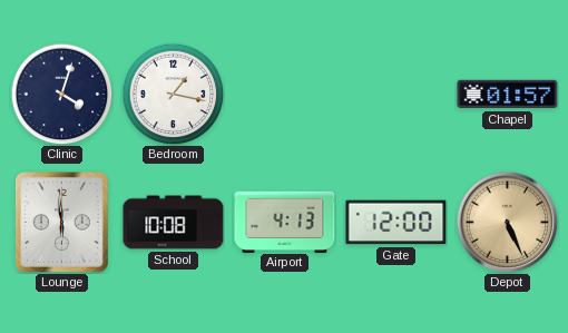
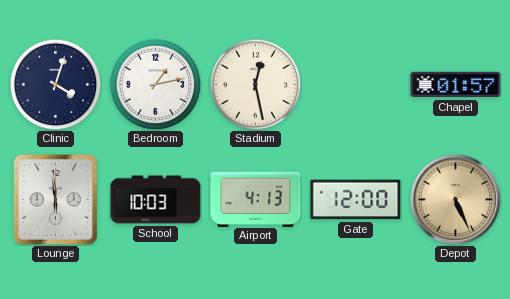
Bedroom: 1:17 -> 1:13
Stadium: none -> 12:28
School: 10:08 -> 10:03
